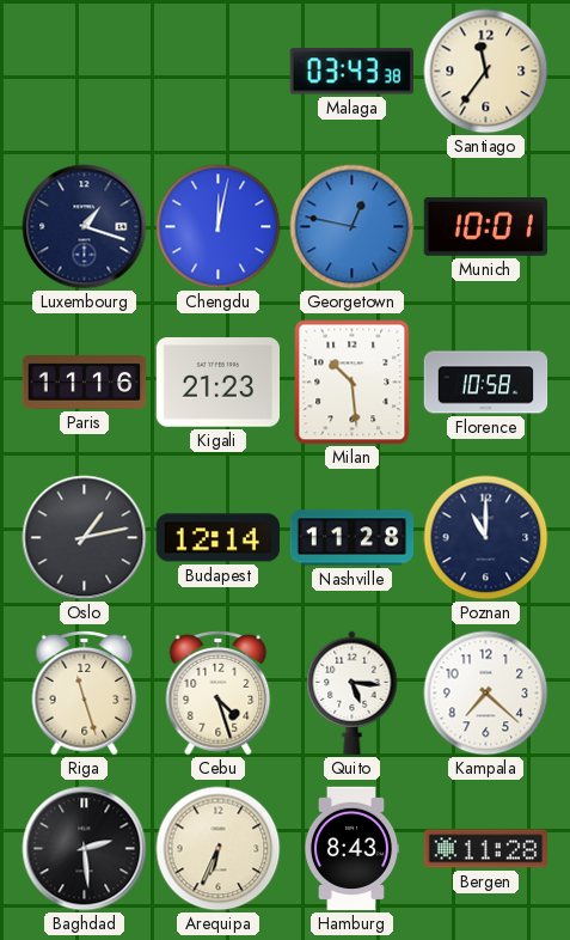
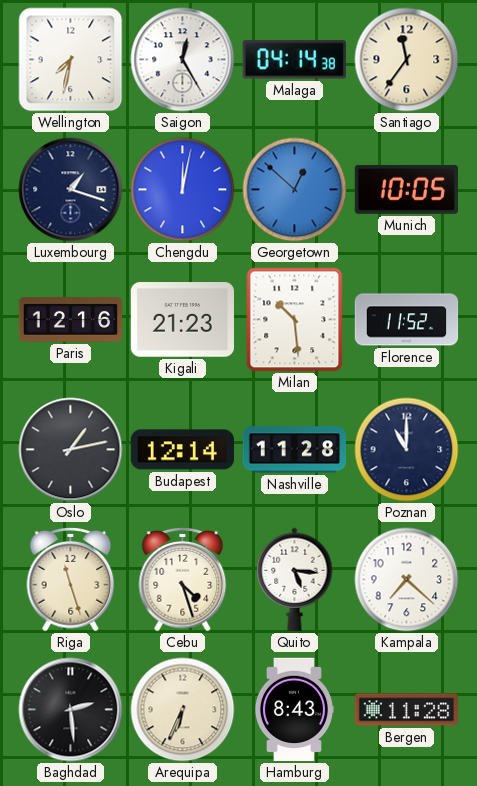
Wellington: none -> 7:32
Saigon: none -> 12:25
Malaga: 03:43 -> 04:14
Georgetown: 12:47 -> 12:52
Munich: 10:01 -> 10:05
Paris: 11:16 -> 12:16
Florence: 10:58 -> 11:52
